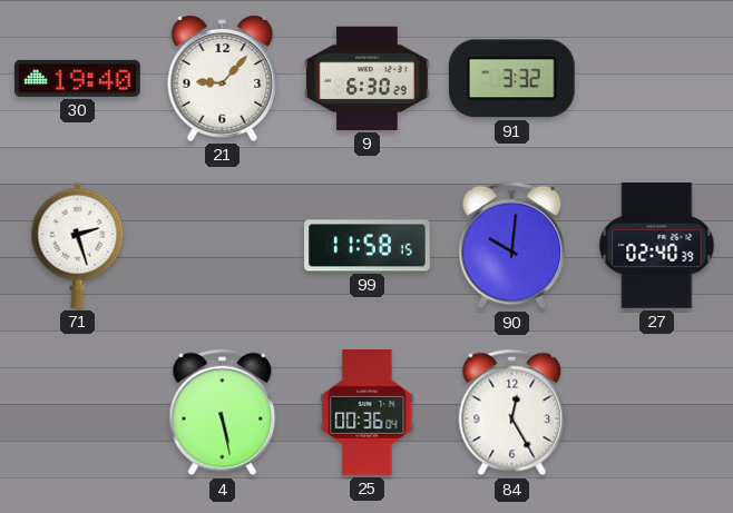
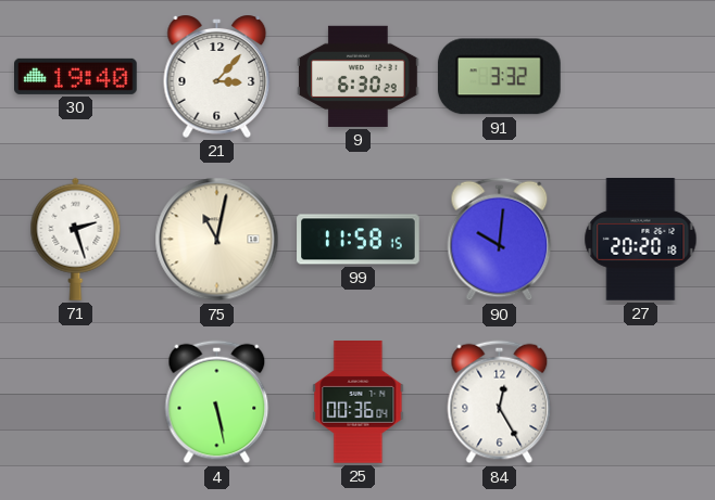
21: 9:07 -> 3:07
75: none -> 11:02
27: 02:40 -> 20:20
